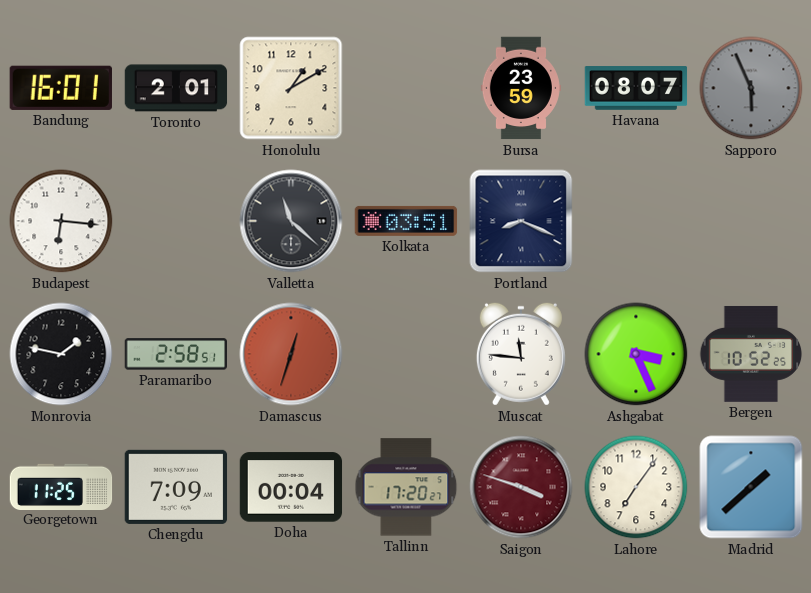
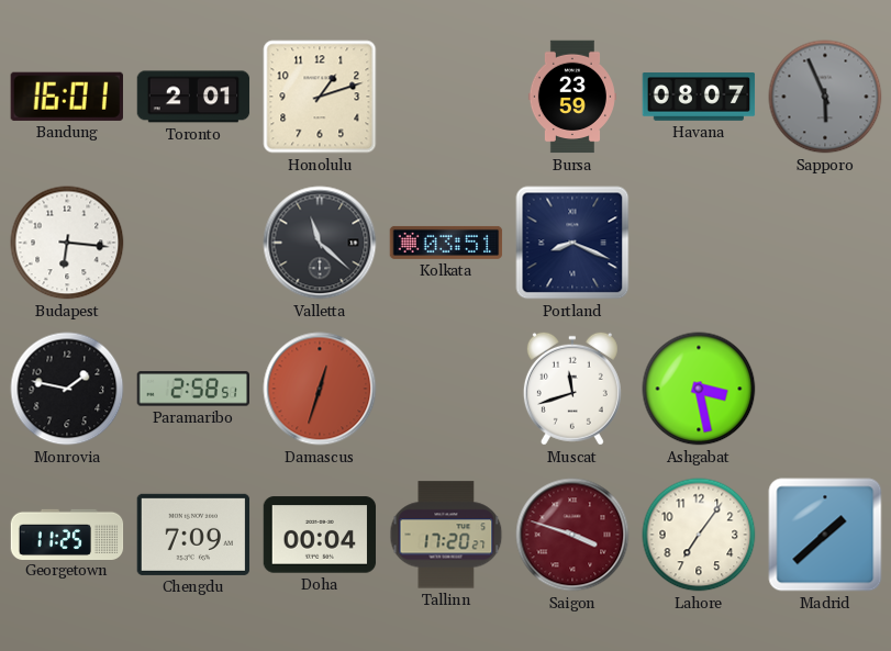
Honolulu: 1:10 -> 1:12
Muscat: 11:46 -> 11:42
Ashgabat: 3:26 -> 3:28
Bergen: 10:52 -> none
